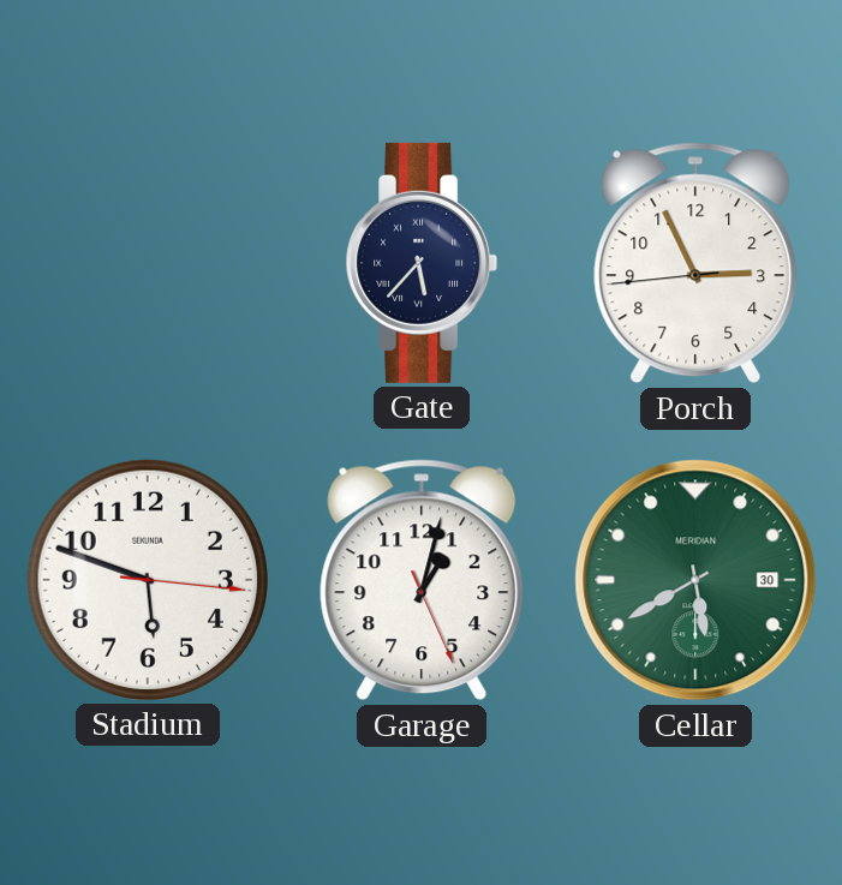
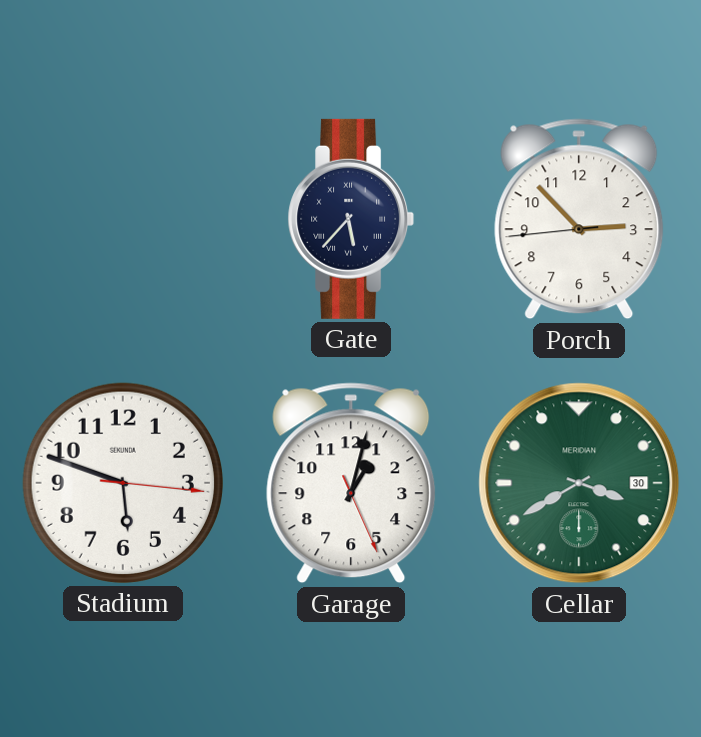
Porch: 2:55 -> 2:52
Cellar: 5:40 -> 3:40
